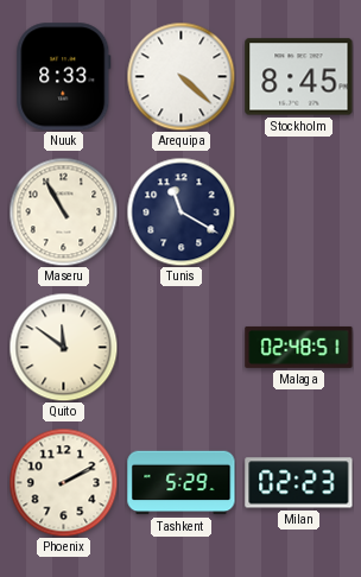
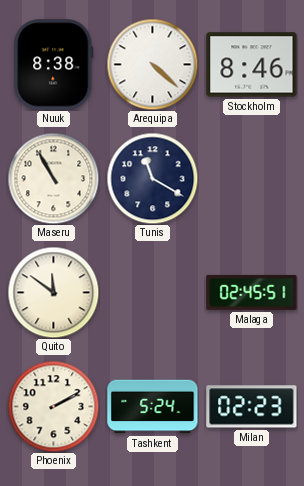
Nuuk: 8:33 -> 8:38
Stockholm: 8:45 -> 8:46
Malaga: 02:48 -> 02:45
Tashkent: 5:29 -> 5:24
